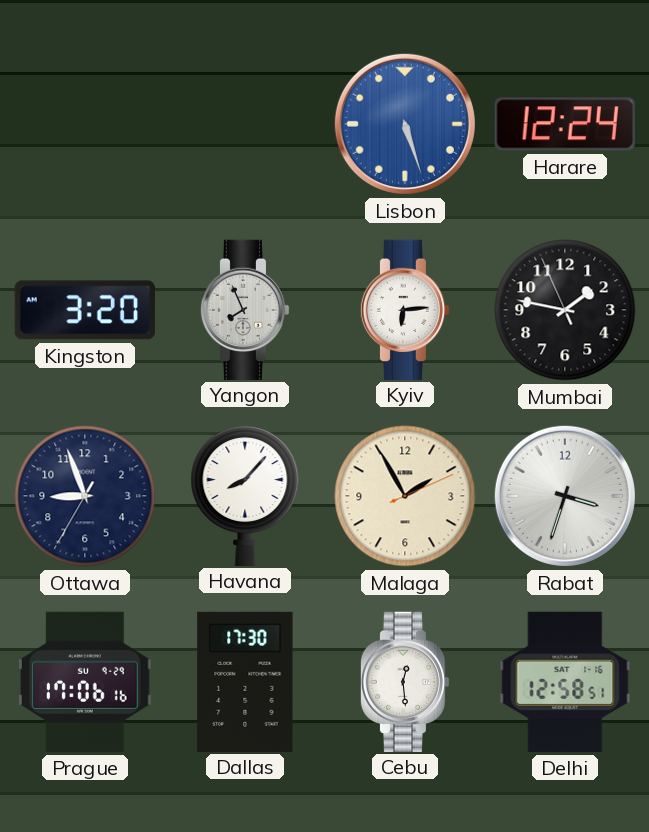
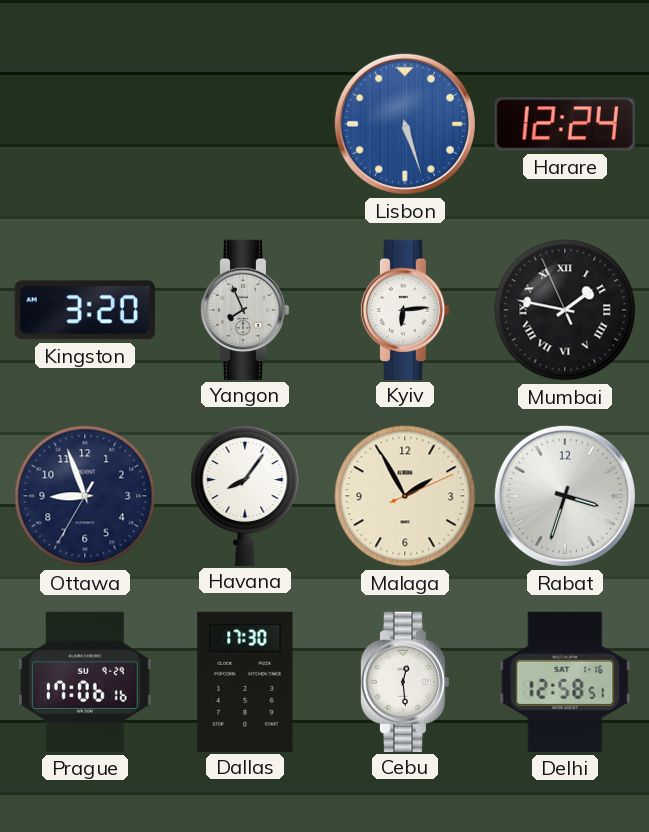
Mumbai numerals: Arabic -> Roman
Havana: 8:07 -> 8:06
